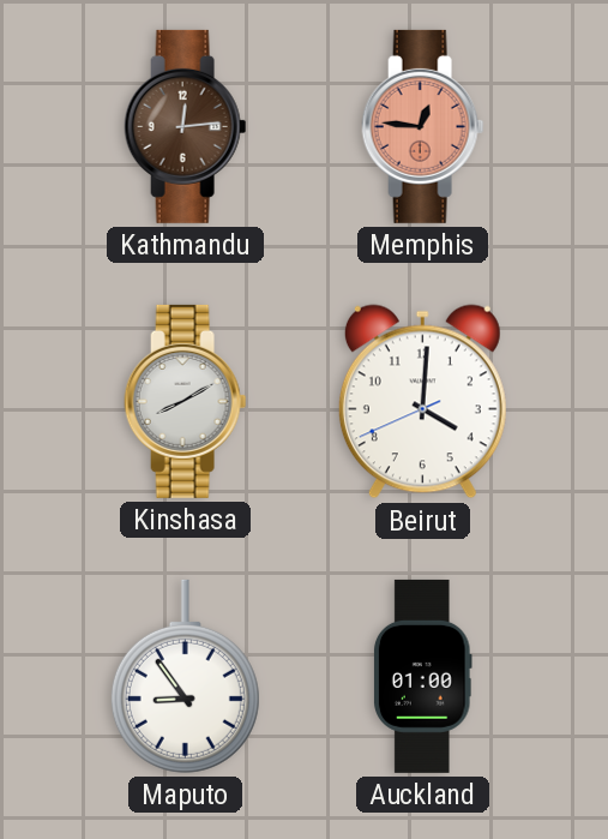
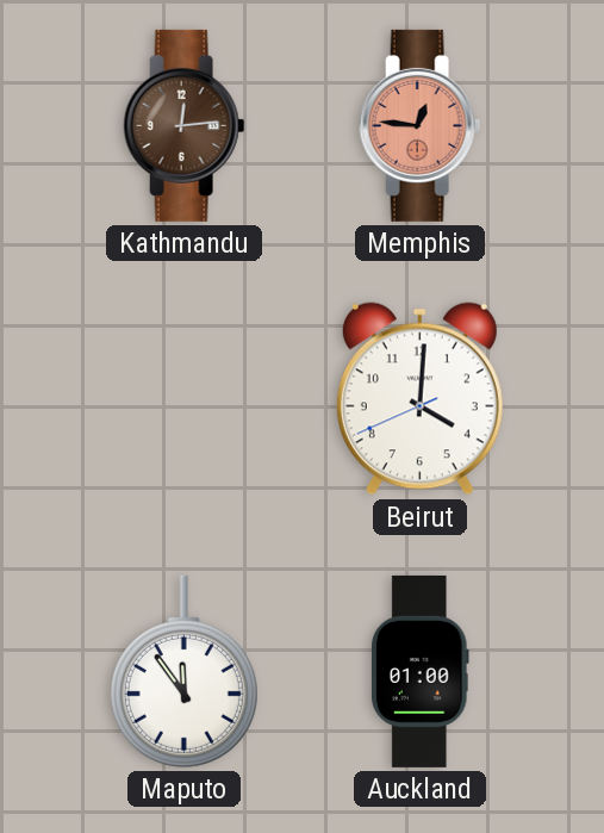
Kinshasa: 8:10 -> none
Maputo: 8:54 -> 11:54
